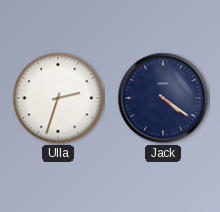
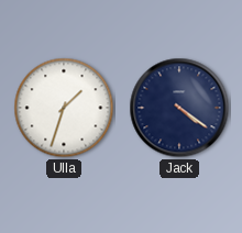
Ulla: 2:33 -> 1:33
